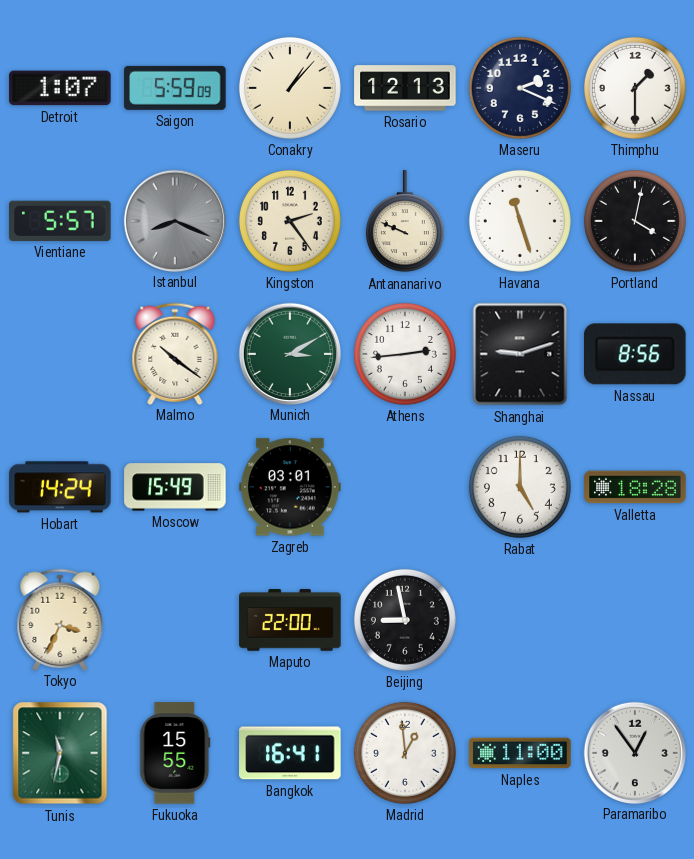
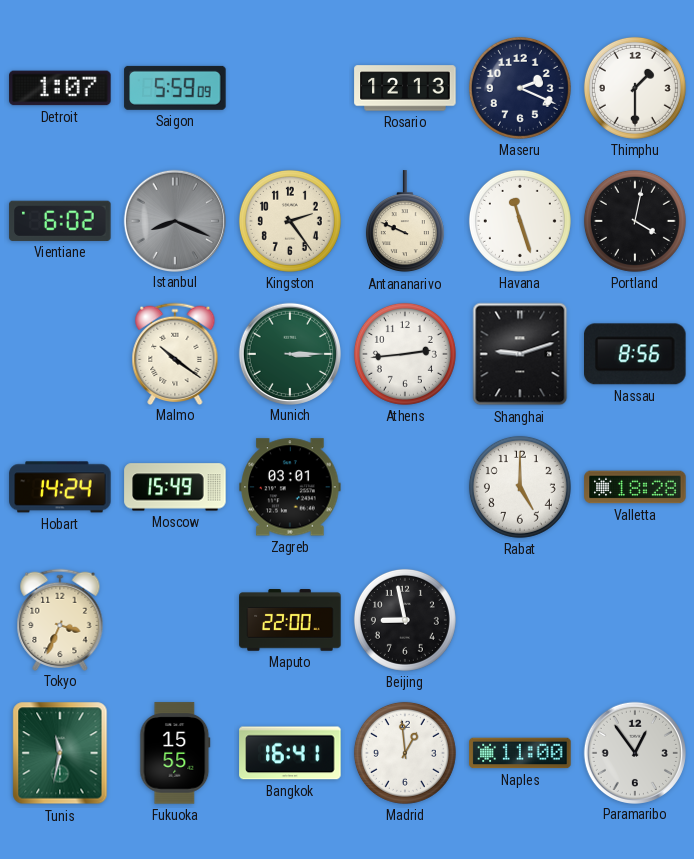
Conakry: 1:07 -> none
Vientiane: 5:57 -> 6:02
Munich: 3:10 -> 3:15
